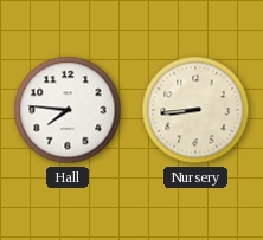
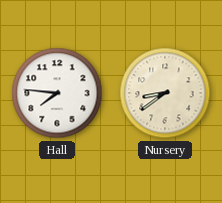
Nursery: 8:44 -> 8:39
